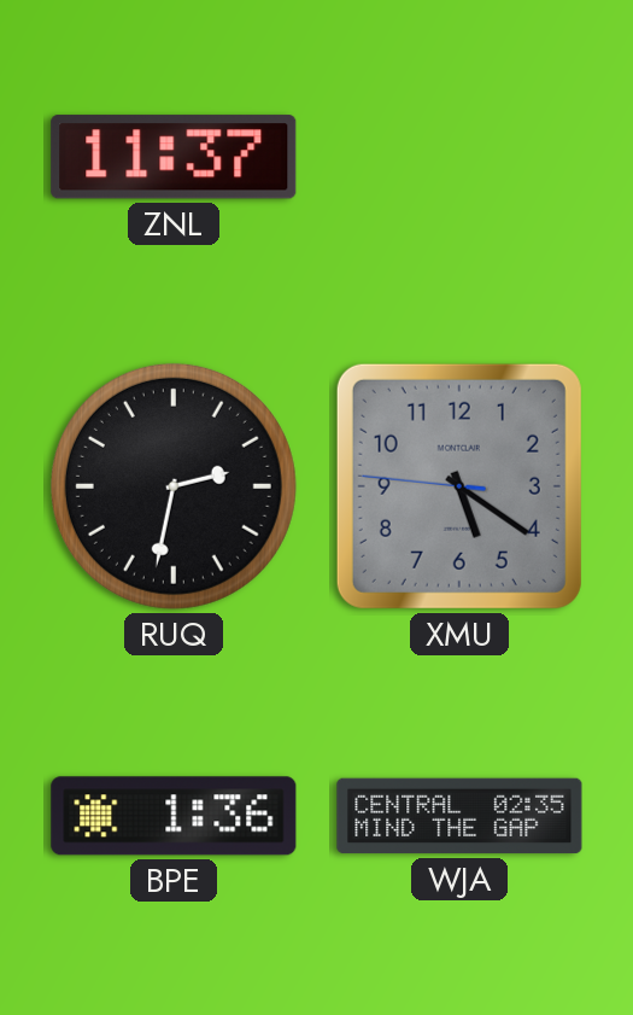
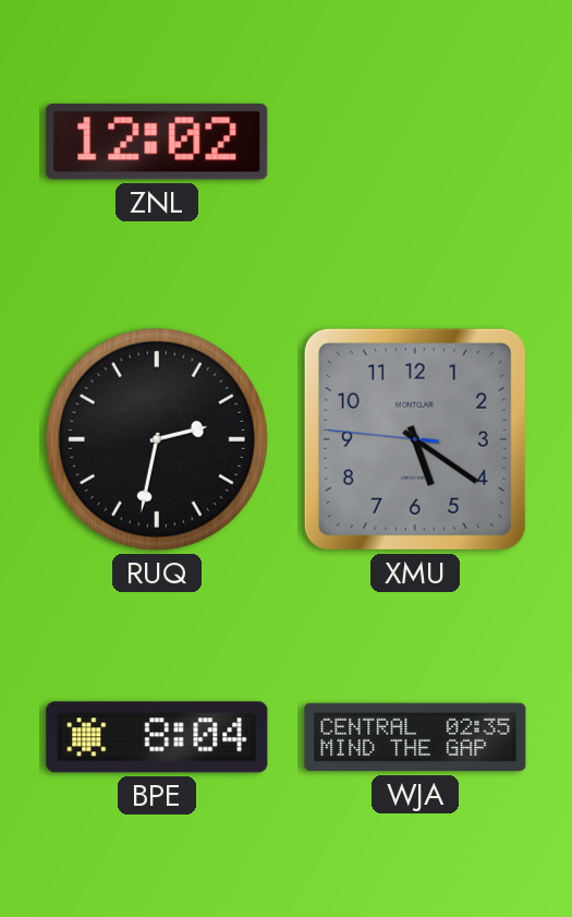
ZNL: 11:37 -> 12:02
BPE: 1:36 -> 8:04
